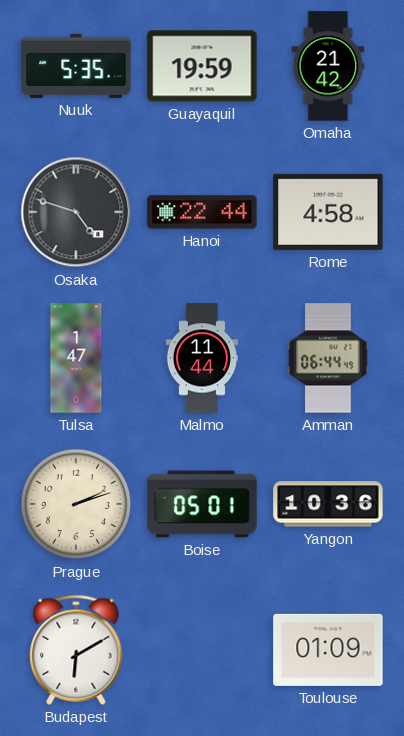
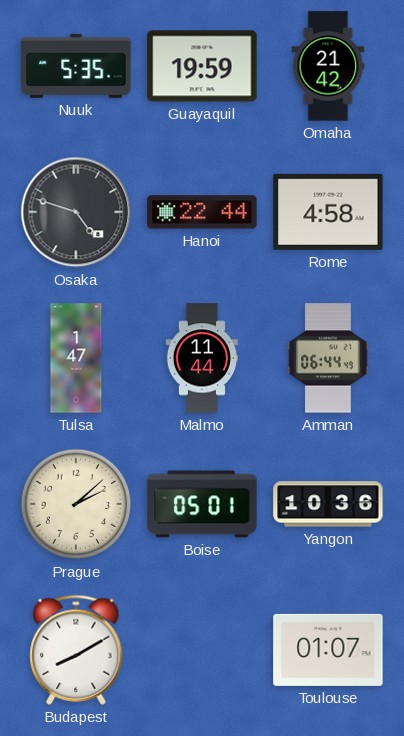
Prague: 2:12 -> 2:08
Budapest: 6:10 -> 8:10
Toulouse: 01:09 -> 01:07
